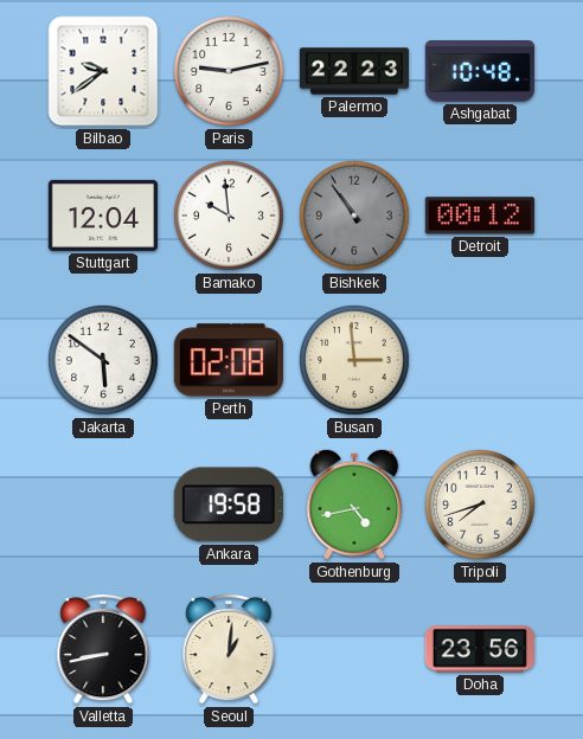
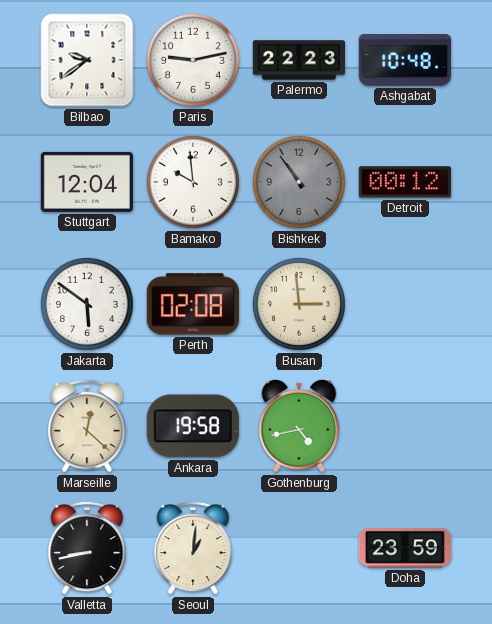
Marseille: none -> 12:22
Tripoli: 7:42 -> none
Doha: 23:56 -> 23:59
